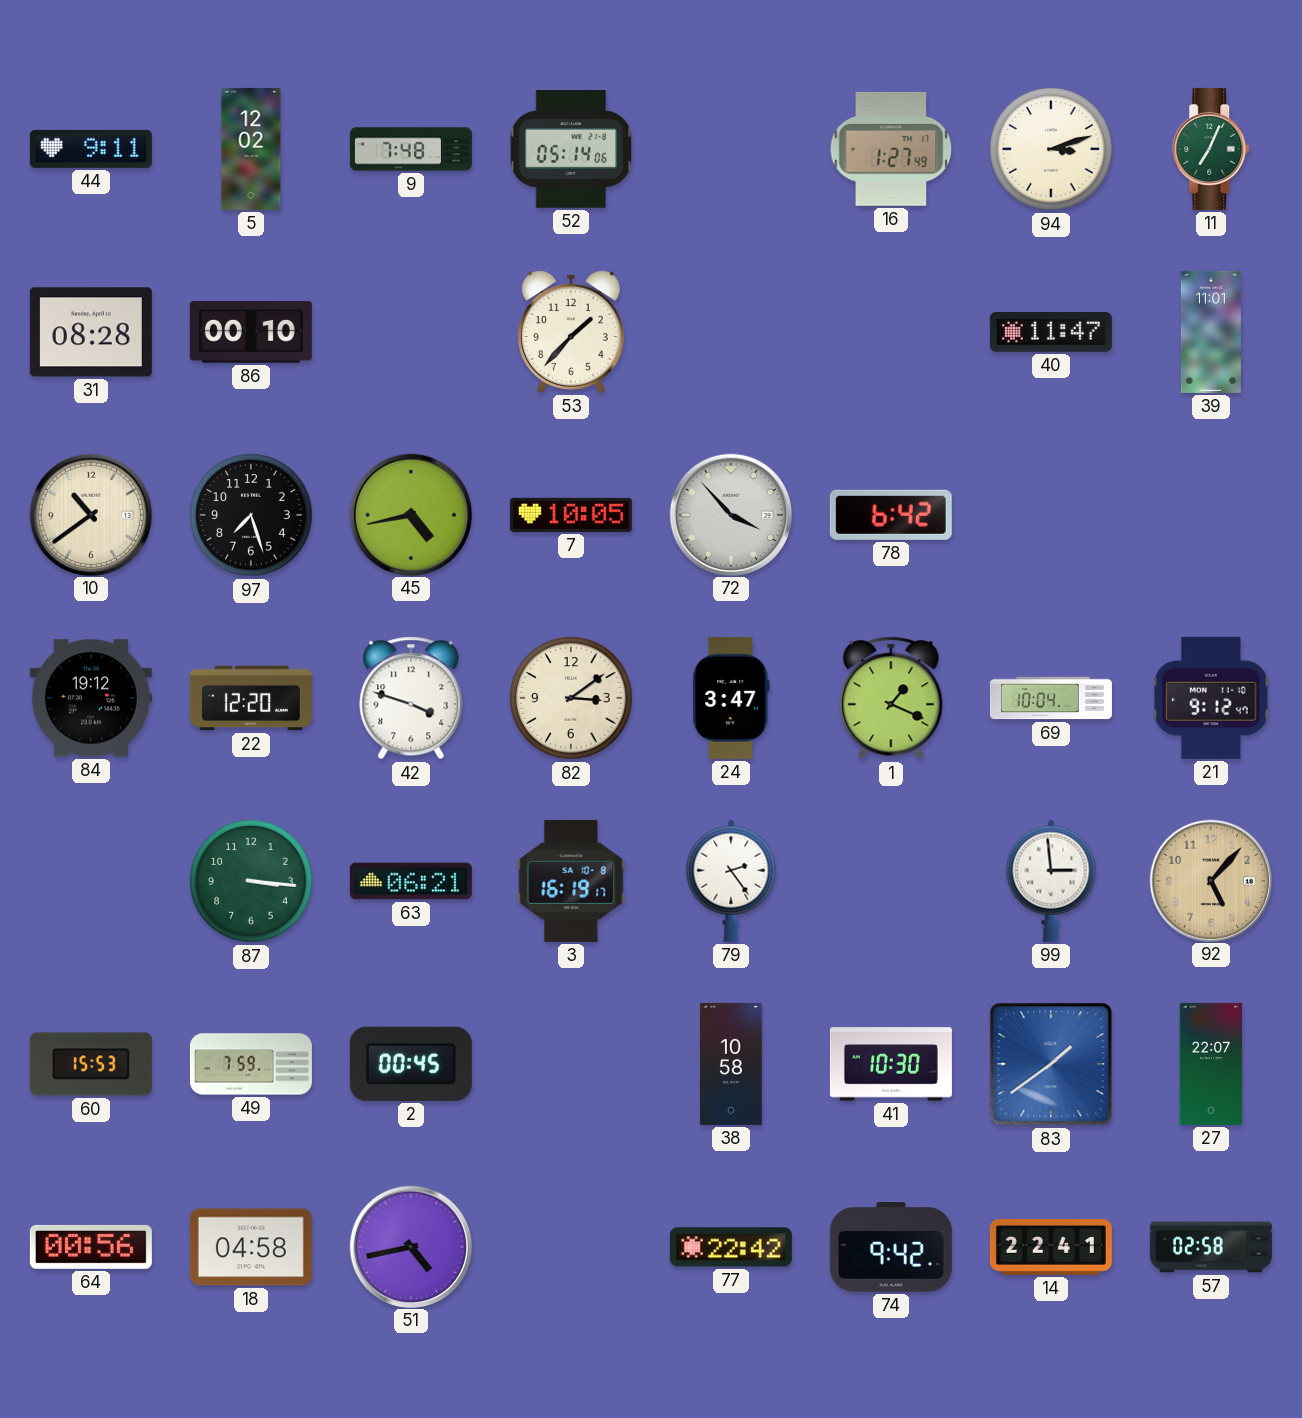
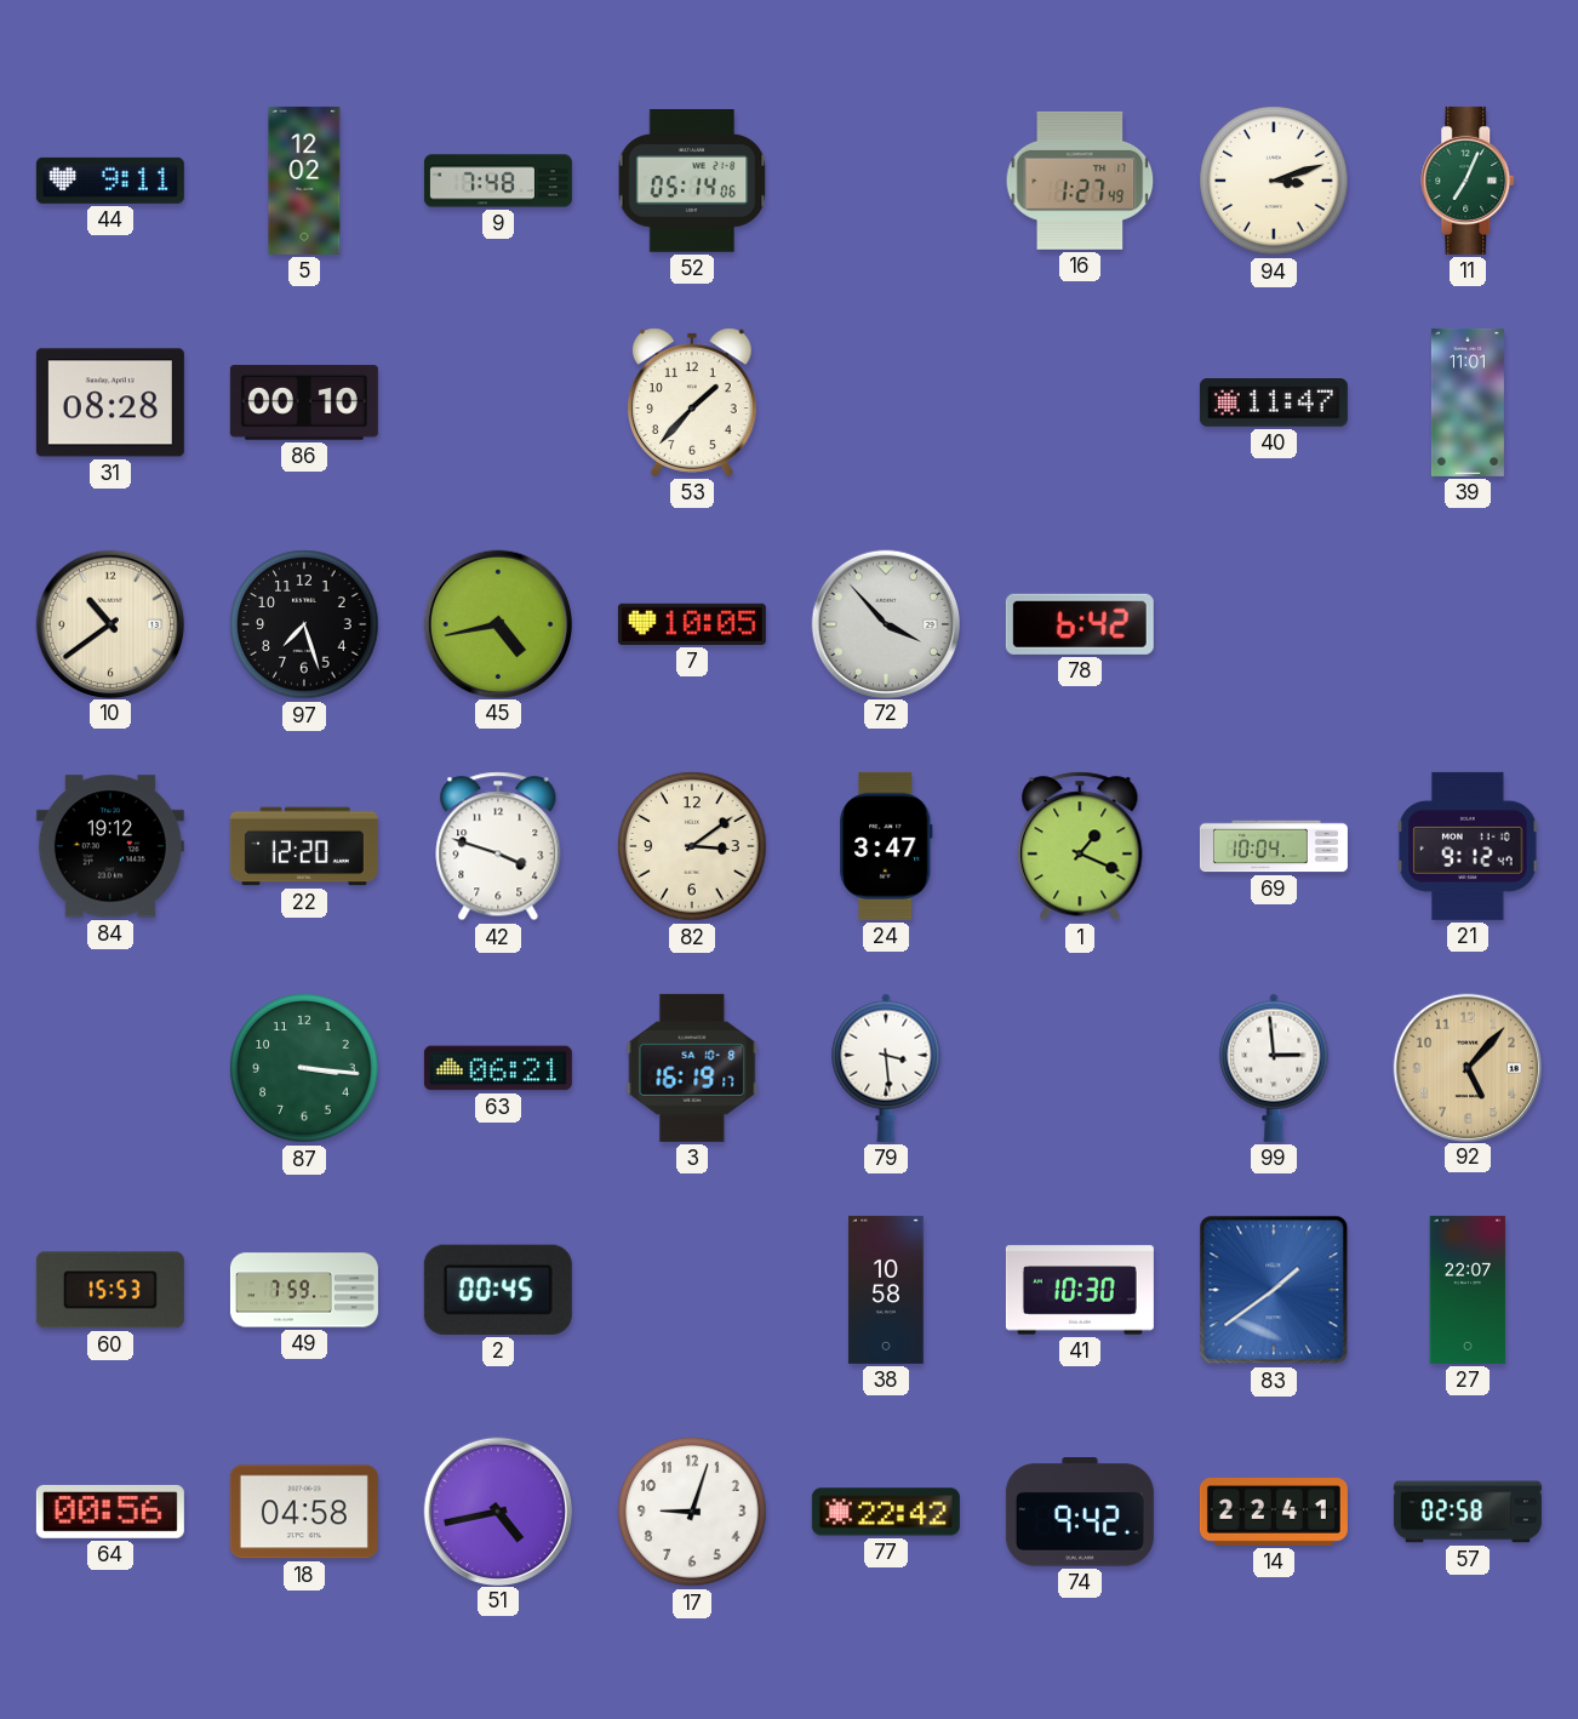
79: 2:24 -> 3:29
17: none -> 9:03
